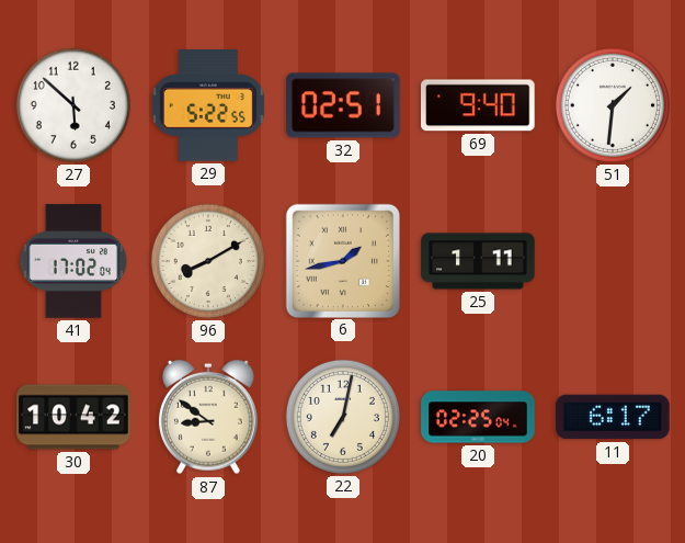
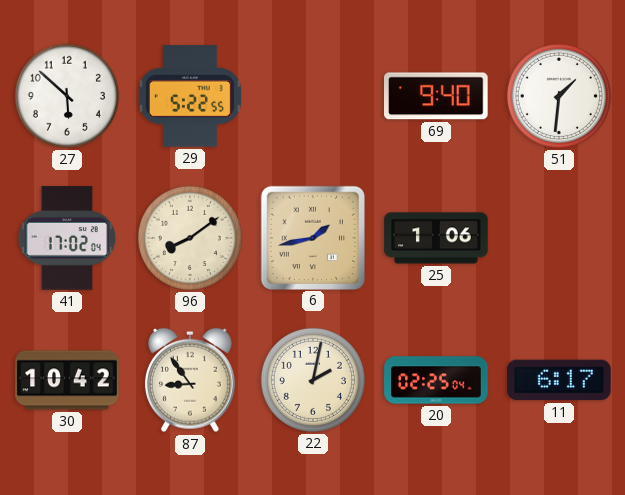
32: 02:51 -> none
96: 8:10 -> 8:09
25: 1:11 -> 1:06
87: 8:51 -> 8:54
22: 7:02 -> 2:02
